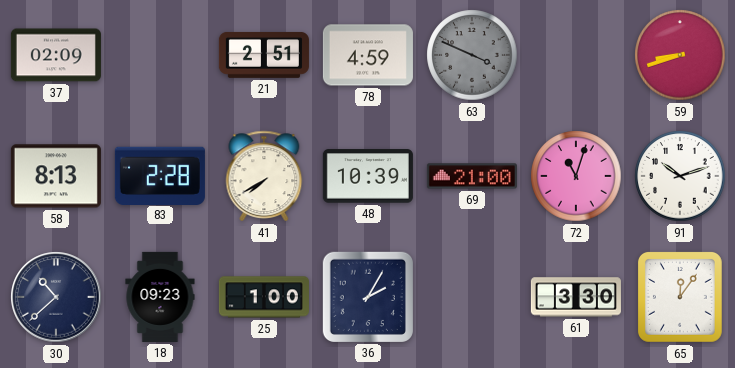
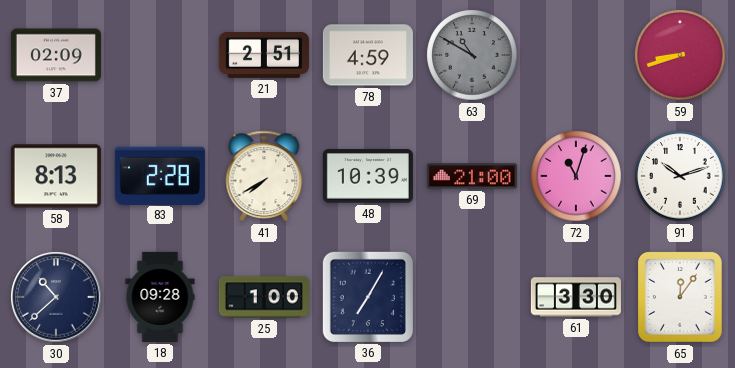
63: 3:49 -> 10:50
18: 09:23 -> 09:28
36: 2:05 -> 7:05
